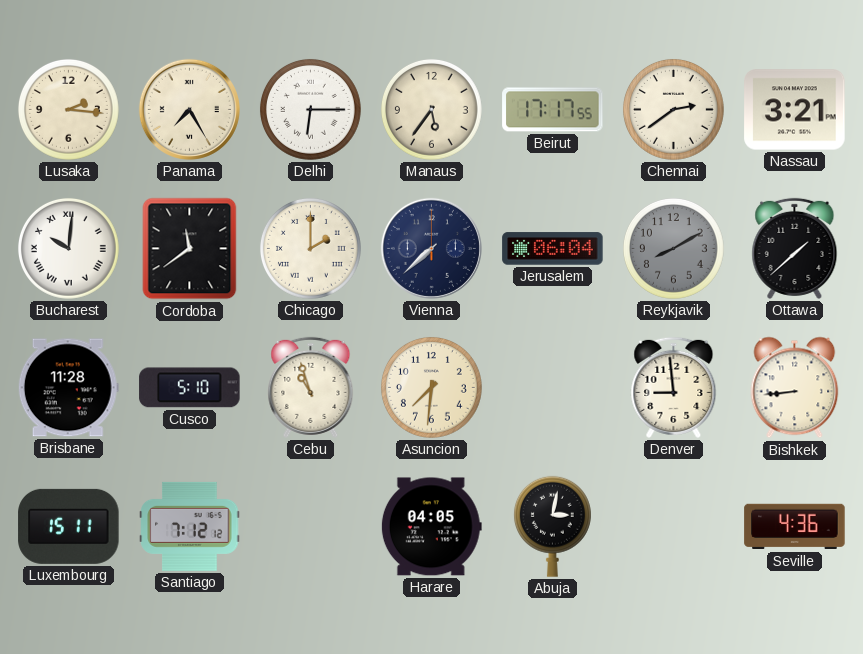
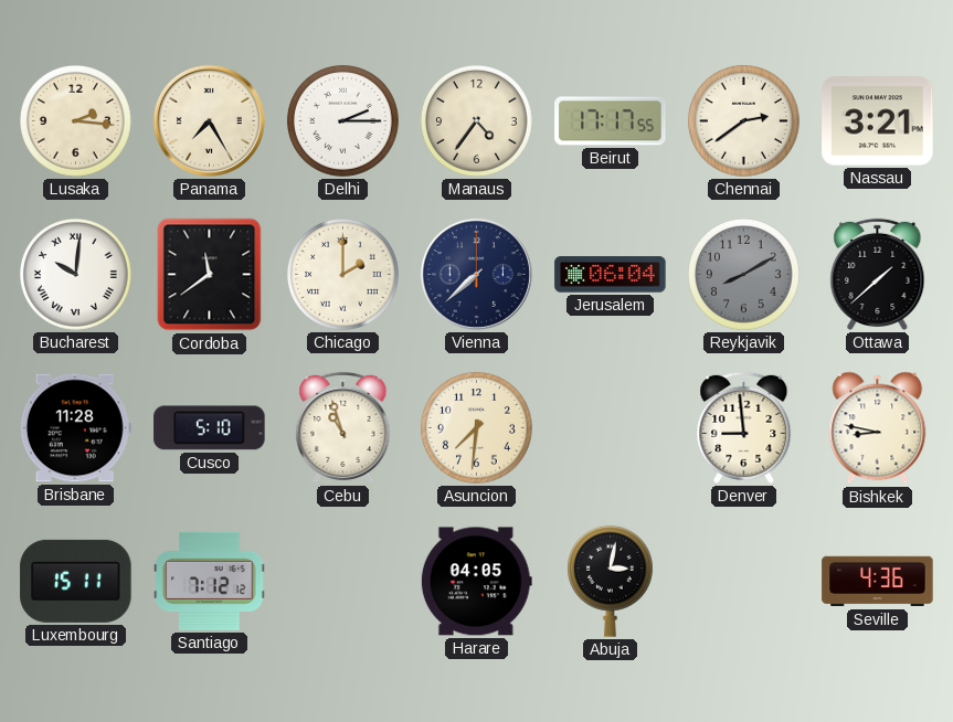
Delhi: 6:15 -> 2:15
Manaus: 5:36 -> 4:36
Bishkek: 8:44 -> 8:47
